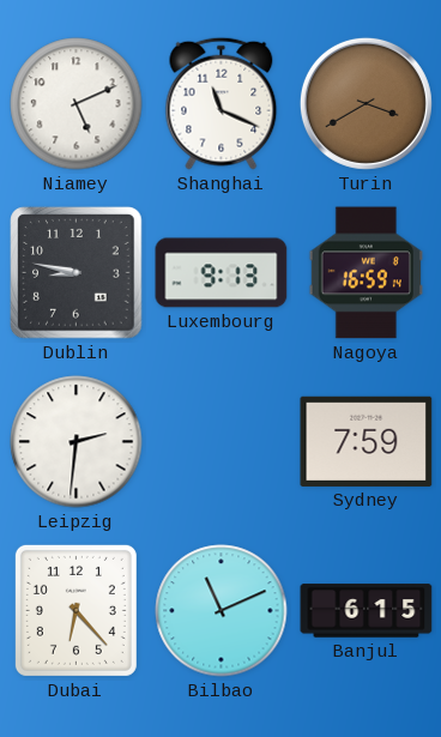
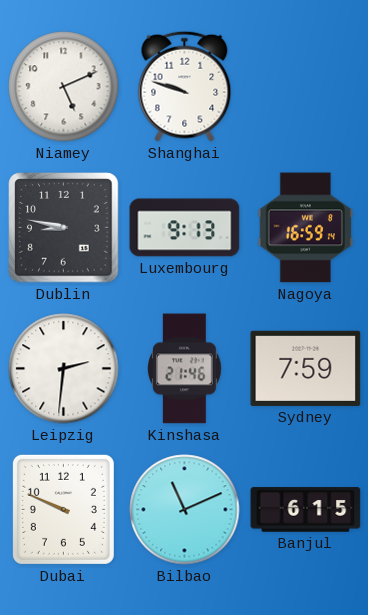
Shanghai: 11:19 -> 9:48
Turin: 3:40 -> none
Kinshasa: none -> 21:46
Dubai: 6:23 -> 9:49
